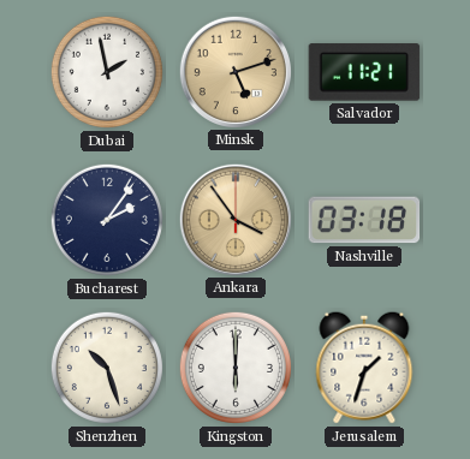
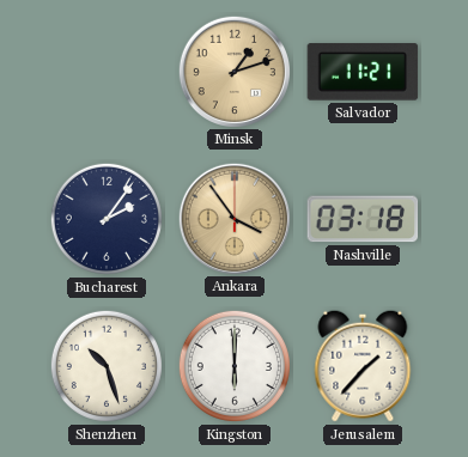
Dubai: 1:58 -> none
Minsk: 5:12 -> 1:12
Jerusalem: 1:33 -> 1:37
